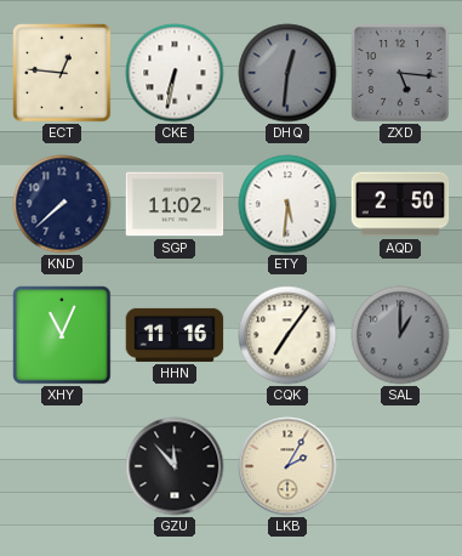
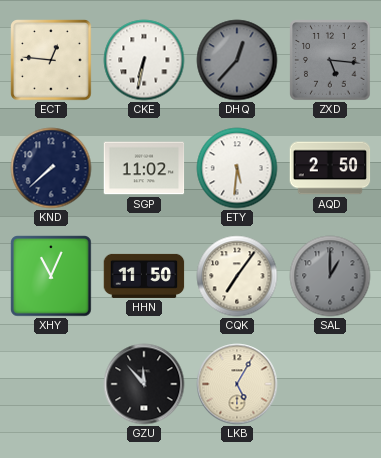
DHQ: 12:31 -> 12:37
HHN: 11:16 -> 11:50
LKB: 2:05 -> 5:05
